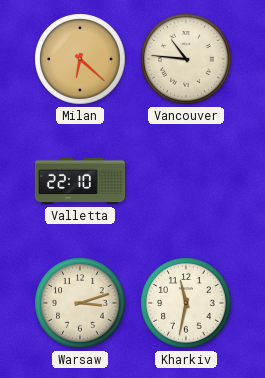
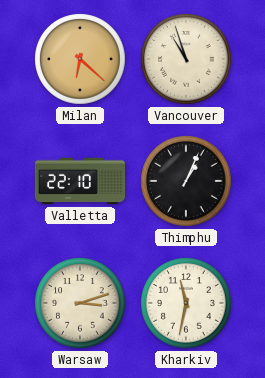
Vancouver: 10:46 -> 10:57
Thimphu: none -> 1:04
